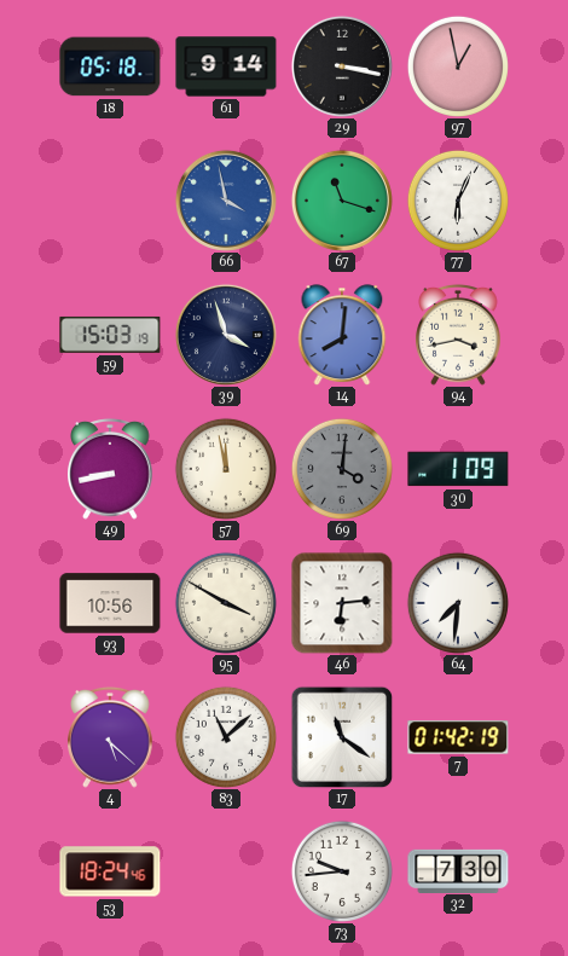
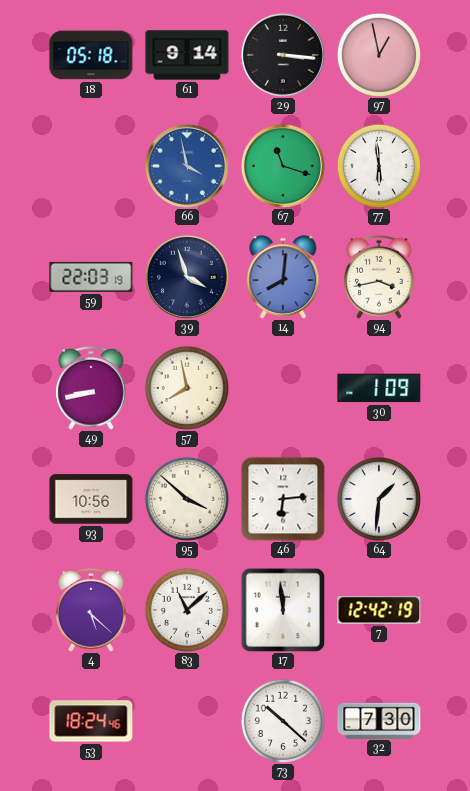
29: 3:17 -> 3:16
77: 6:04 -> 5:59
59: 15:03 -> 22:03
57: 11:58 -> 7:58
69: 4:01 -> none
95: 3:50 -> 3:52
64: 7:31 -> 1:31
17: 11:21 -> 11:59
7: 01:42 -> 12:42
73: 9:44 -> 10:22
